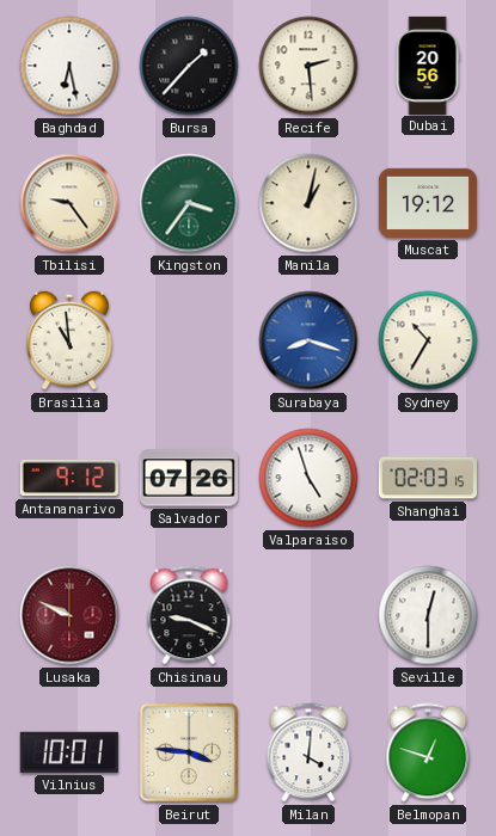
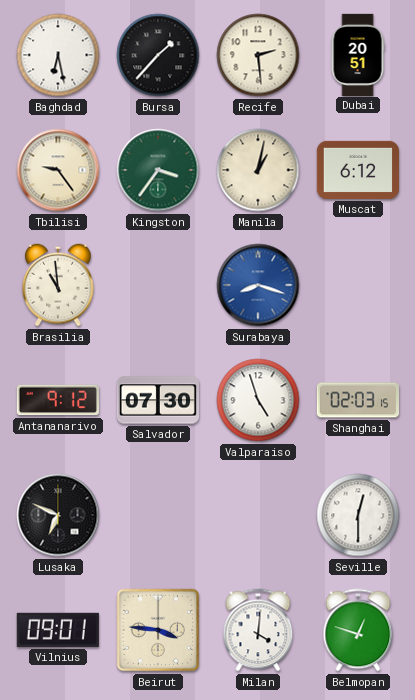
Dubai: 20:56 -> 20:51
Muscat: 19:12 -> 6:12
Sydney: 10:35 -> none
Salvador: 07:26 -> 07:30
Lusaka: 9:49 -> 6:49
Lusaka dial: burgundy -> black
Chisinau: 9:19 -> none
Vilnius: 10:01 -> 09:01
